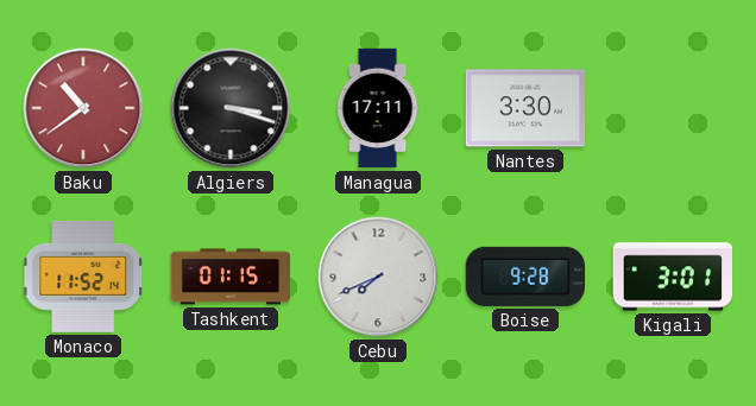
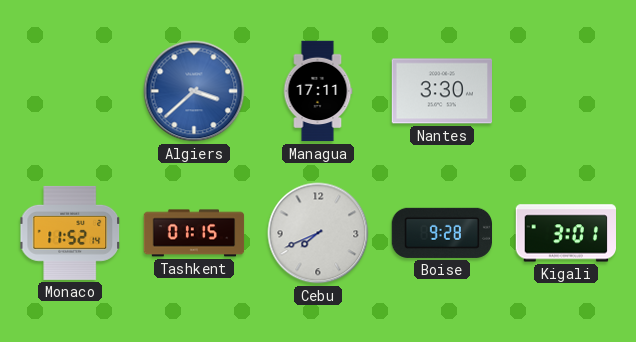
Baku: 10:39 -> none
Algiers: 3:18 -> 3:38
Algiers dial: black -> blue
